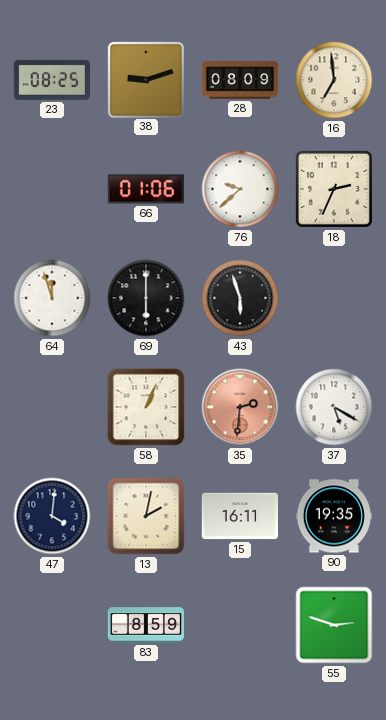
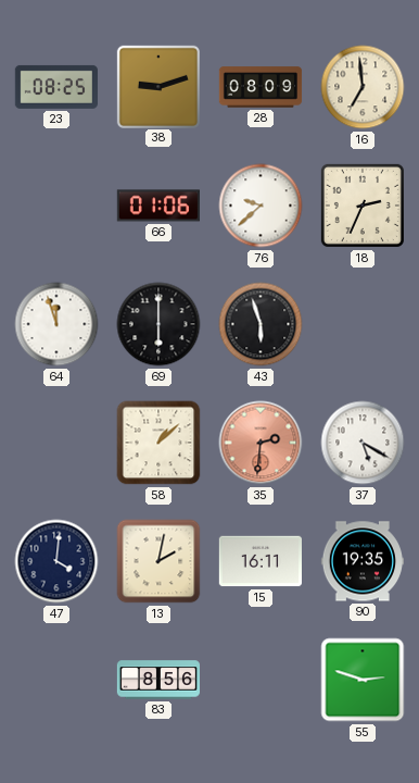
58: 1:04 -> 1:08
83: 8:59 -> 8:56
